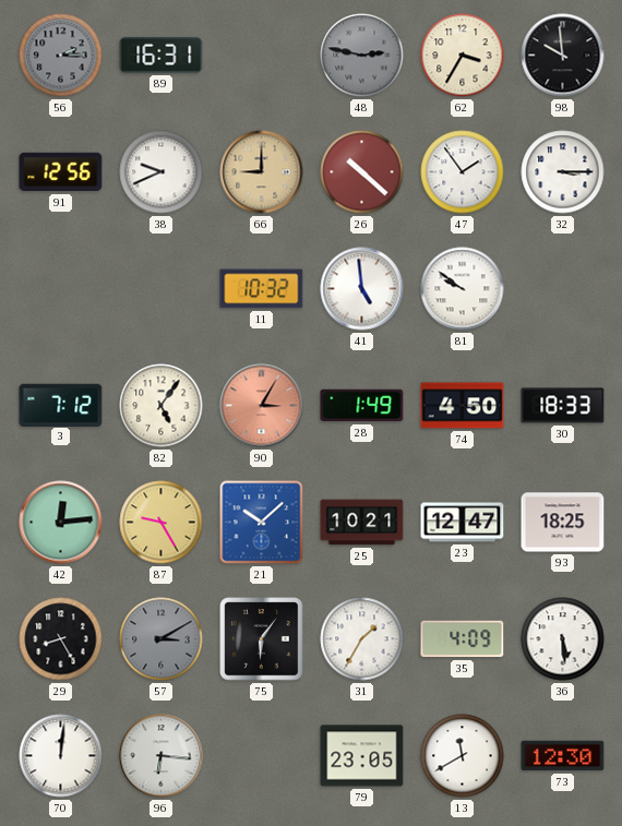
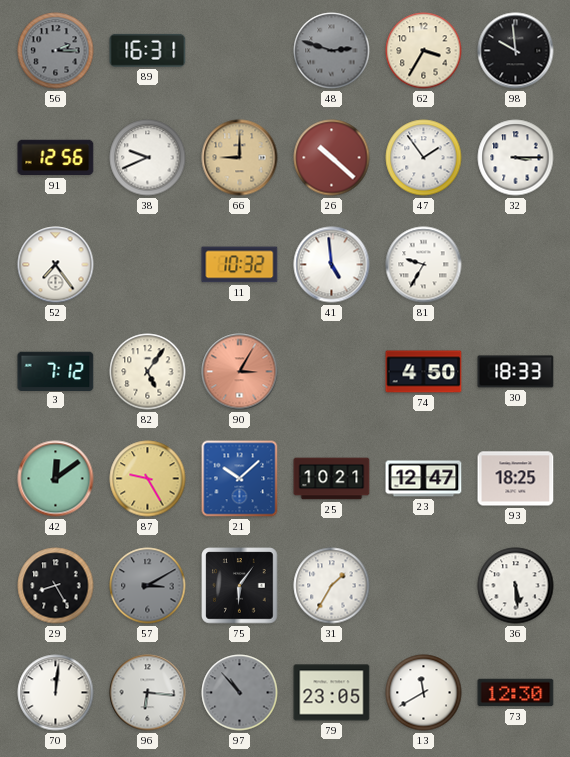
48: 2:47 -> 2:48
52: none -> 7:24
81: 9:51 -> 9:35
28: 1:49 -> none
42: 12:14 -> 12:09
35: 4:09 -> none
97: none -> 10:53
